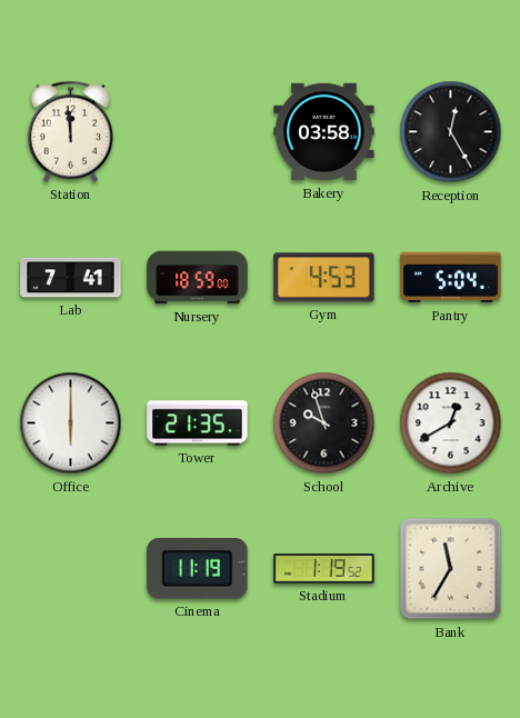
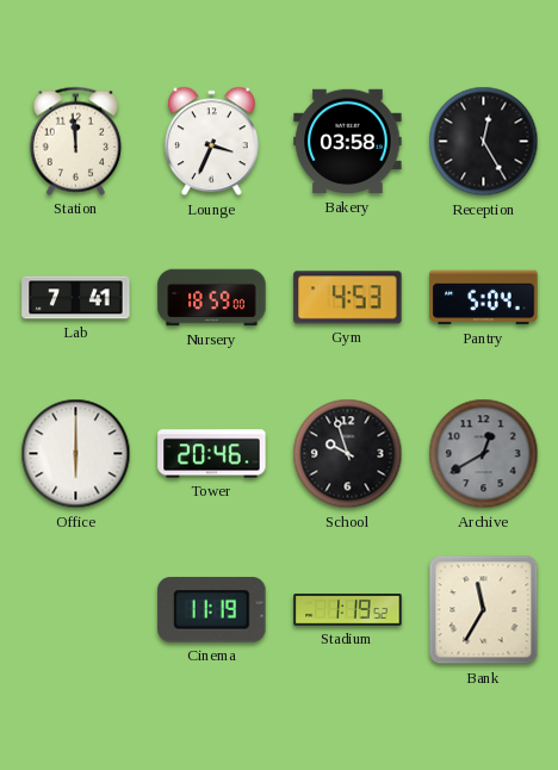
Lounge: none -> 3:34
Tower: 21:35 -> 20:46
Archive dial: white -> grey
